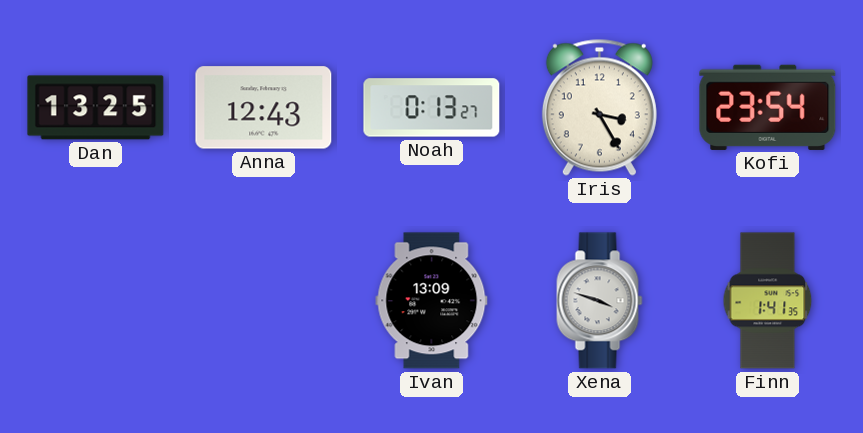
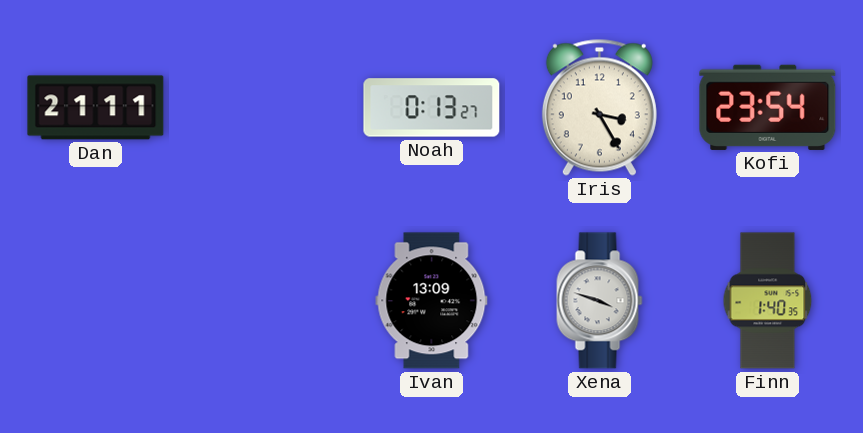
Dan: 13:25 -> 21:11
Anna: 12:43 -> none
Finn: 1:41 -> 1:40
